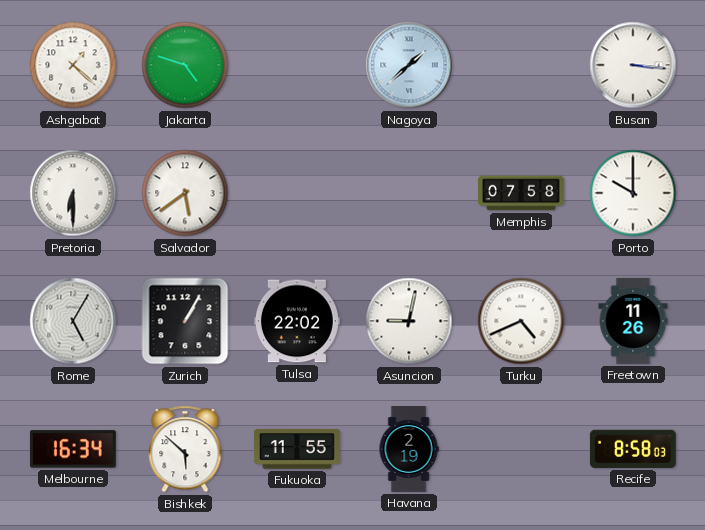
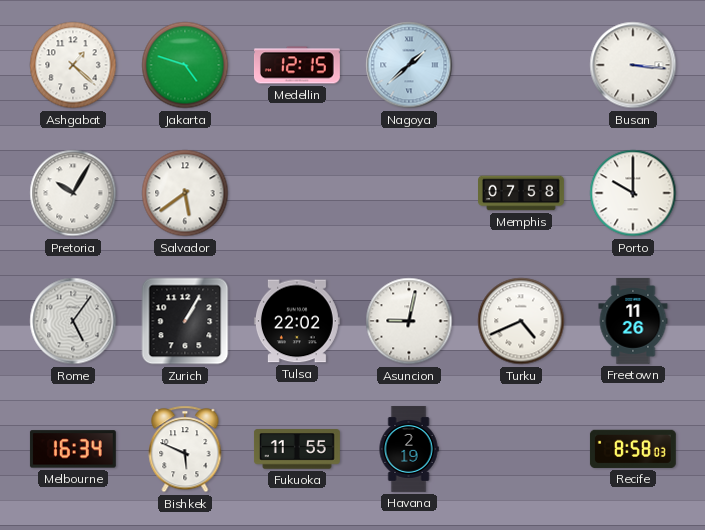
Medellin: none -> 12:15
Pretoria: 6:30 -> 10:05
Rome: 5:05 -> 5:06
Bishkek: 5:52 -> 5:49
